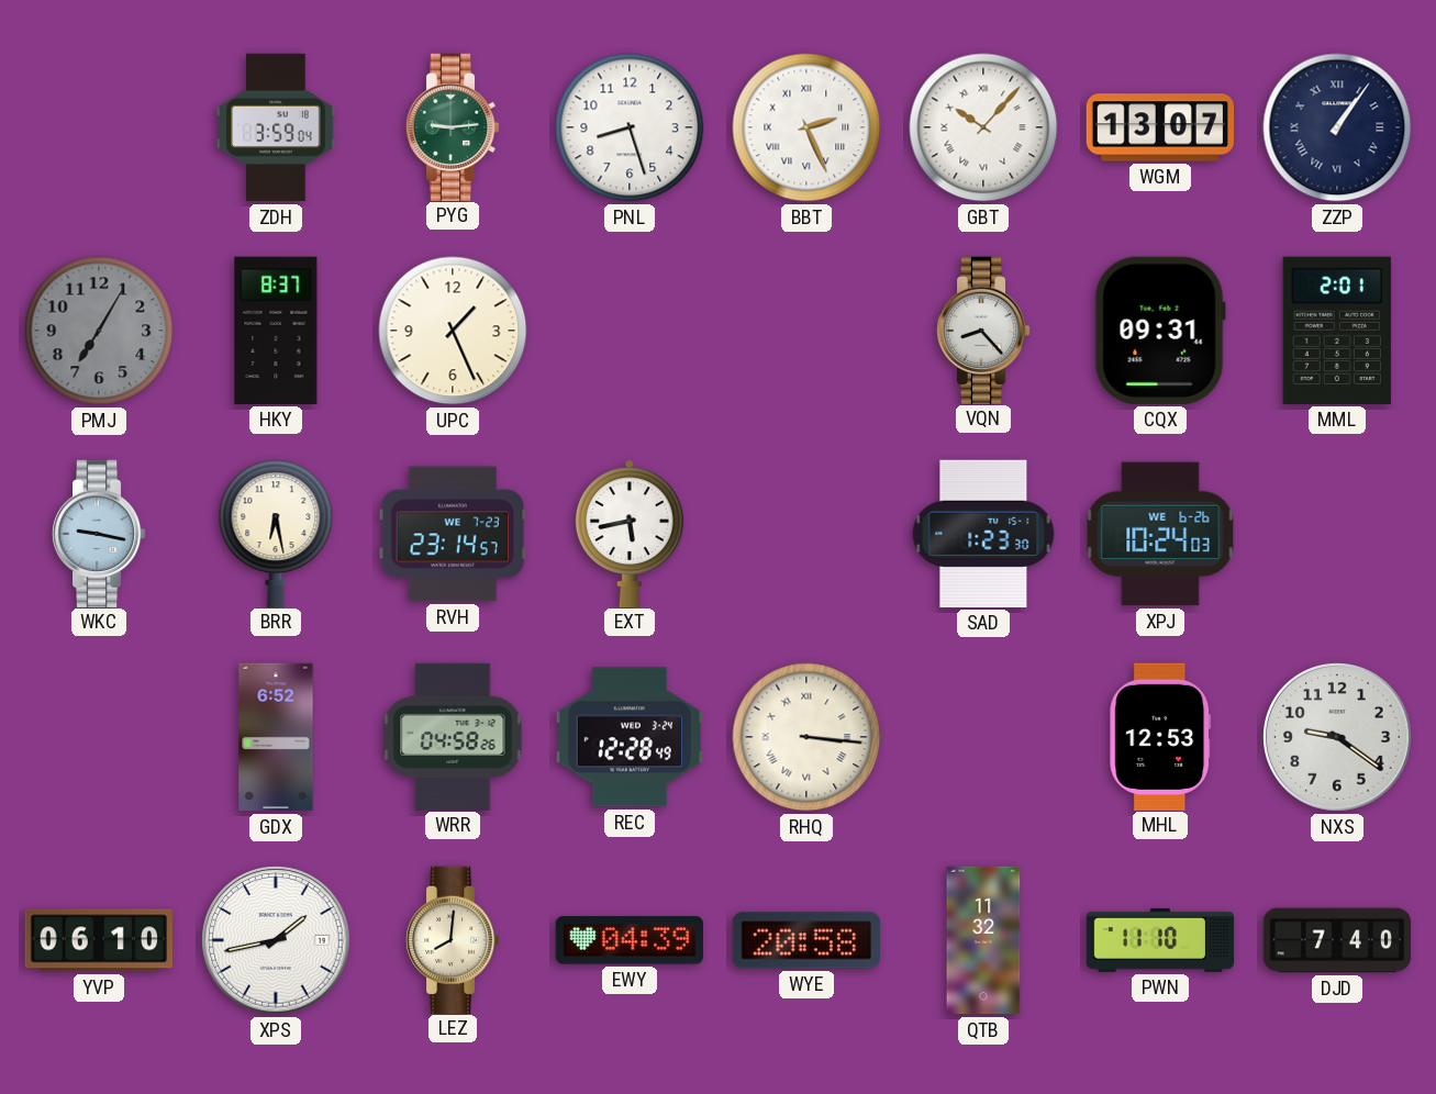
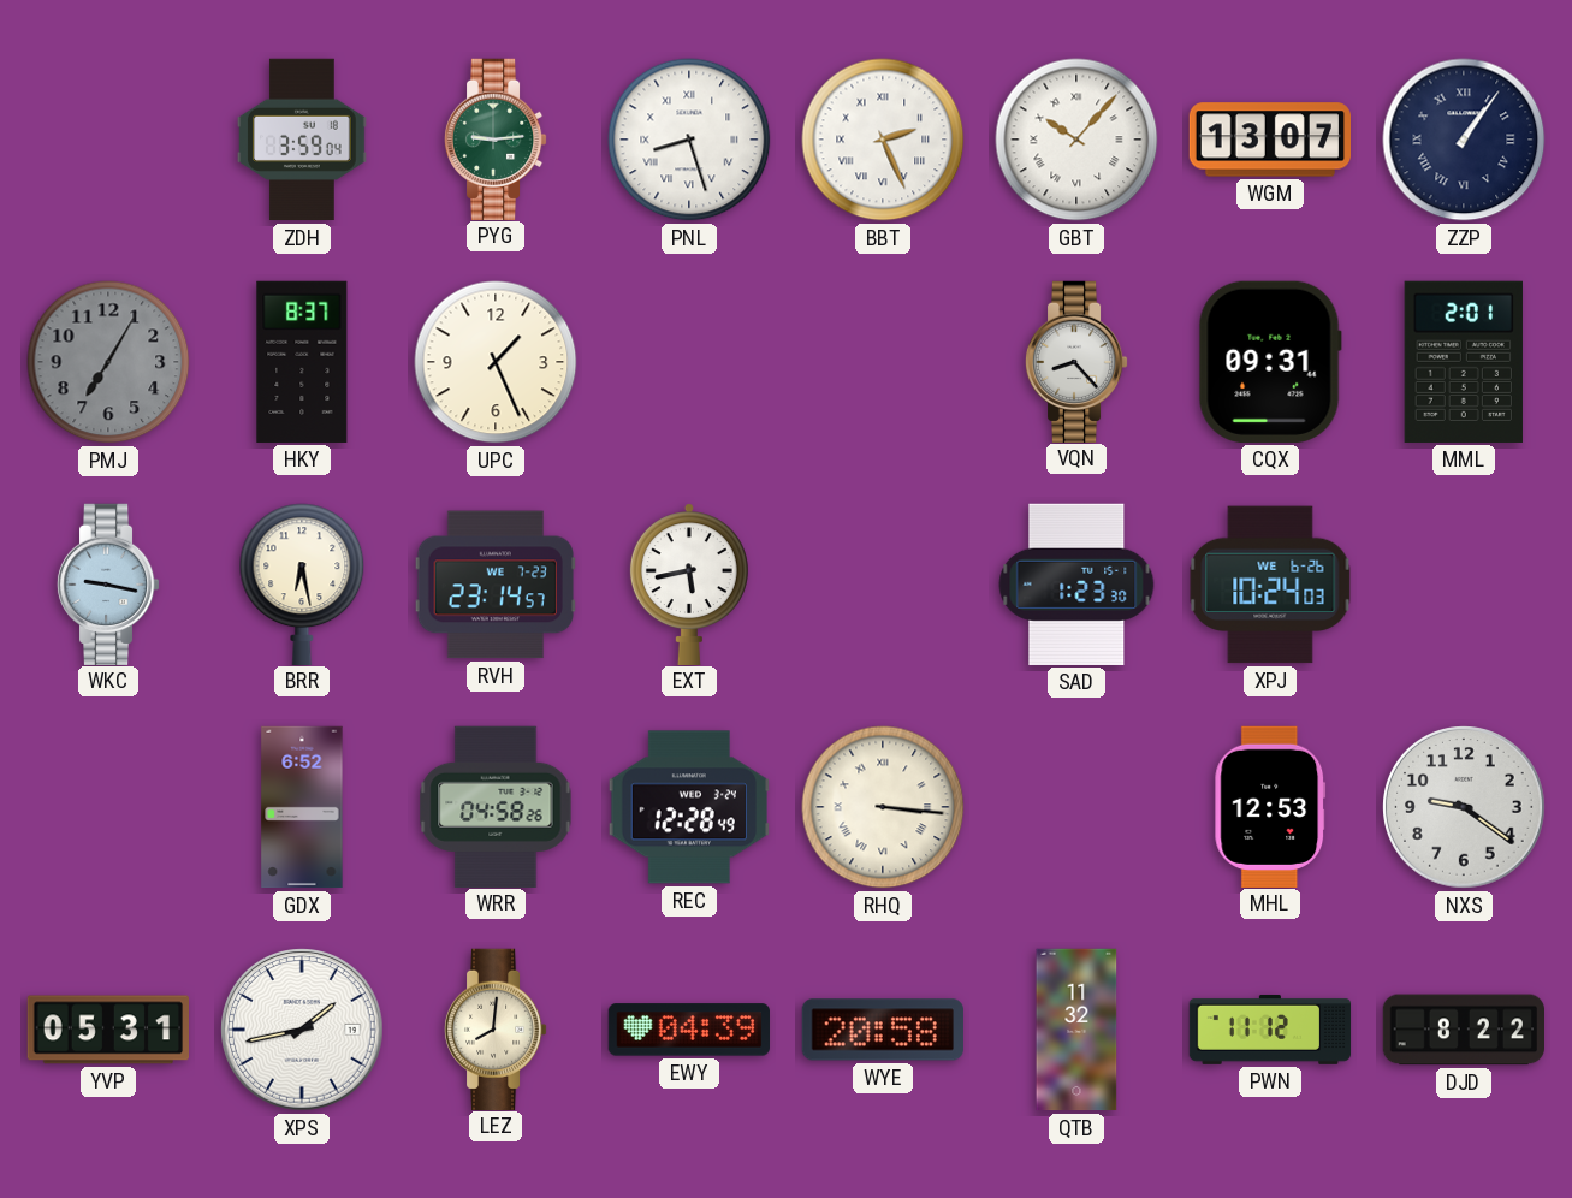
PNL numerals: Arabic -> Roman
YVP: 06:10 -> 05:31
PWN: 11:10 -> 11:12
DJD: 7:40 -> 8:22
